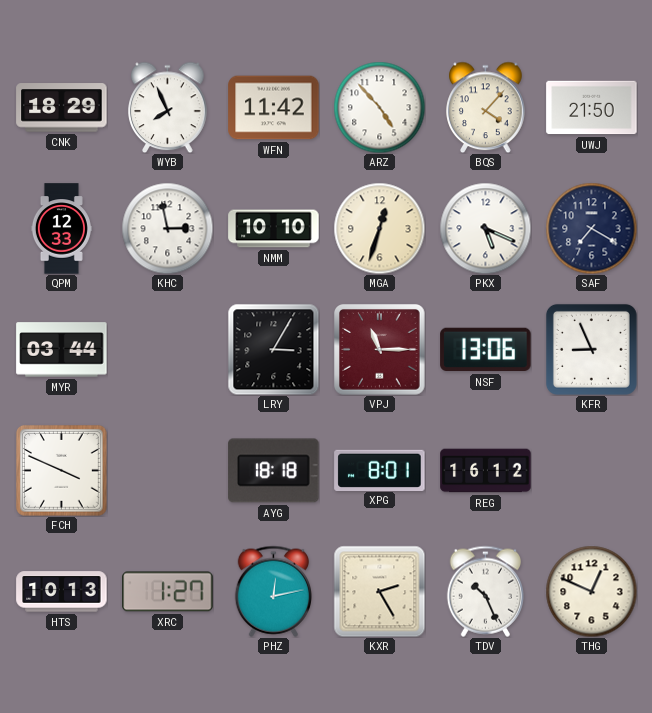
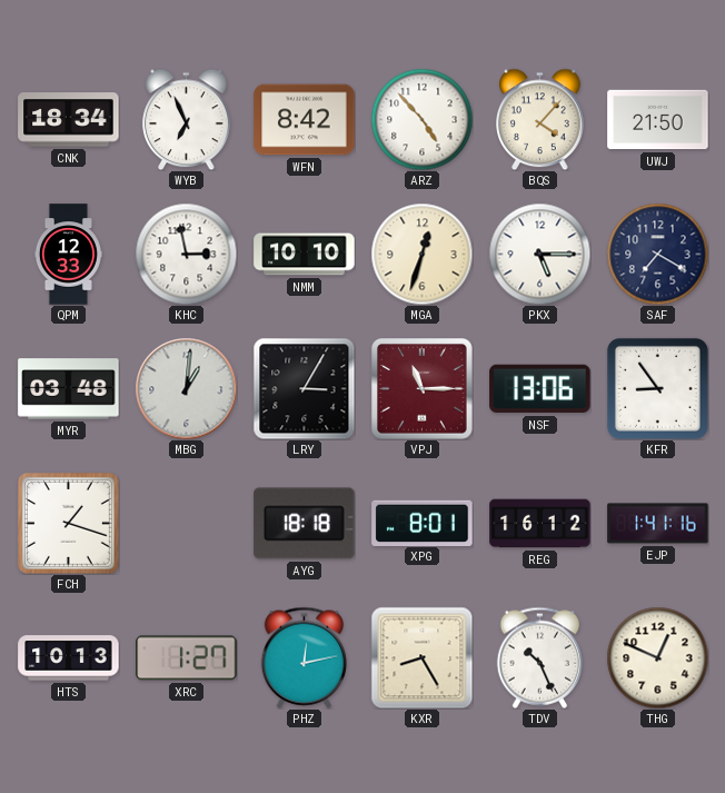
CNK: 18:29 -> 18:34
WYB: 7:56 -> 6:56
WFN: 11:42 -> 8:42
PKX: 5:19 -> 5:15
MYR: 03:44 -> 03:48
MBG: none -> 1:01
KFR: 8:56 -> 8:54
FCH: 3:49 -> 1:18
EJP: none -> 1:41
KXR: 2:25 -> 8:25
